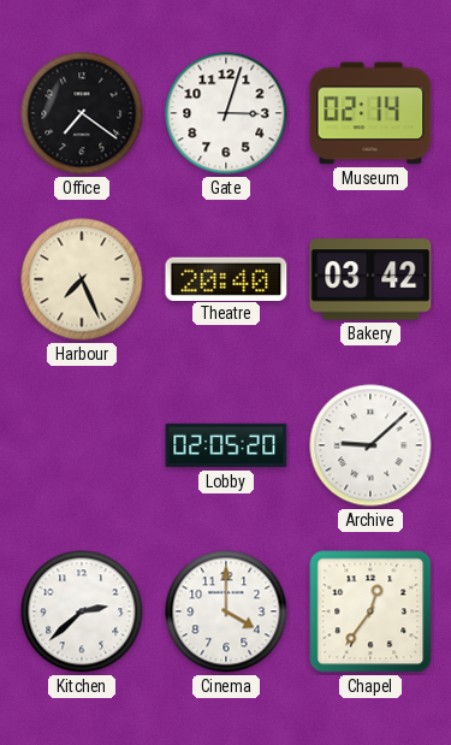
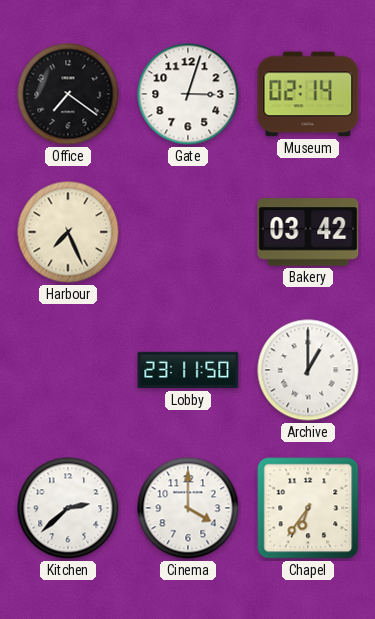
Theatre: 20:40 -> none
Lobby: 02:05 -> 23:11
Archive: 9:08 -> 1:00
Chapel: 12:36 -> 6:36
